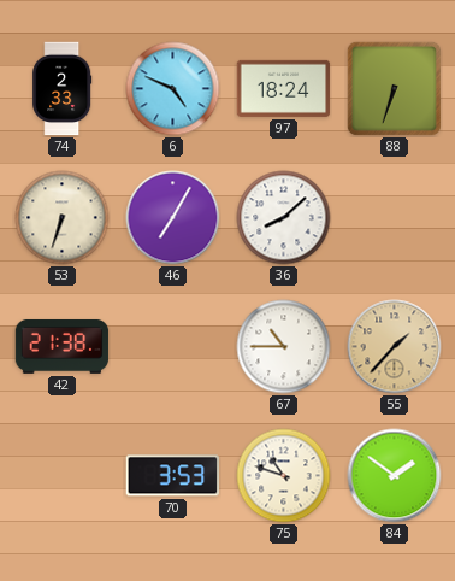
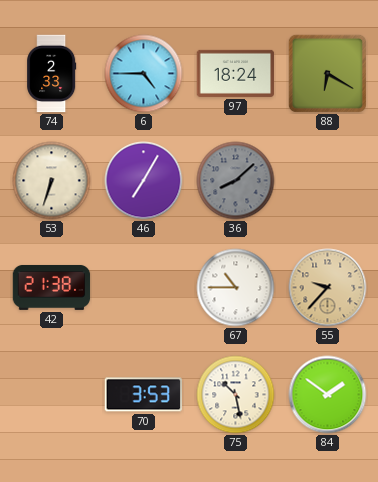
6: 4:49 -> 4:45
88: 6:33 -> 6:20
36 dial: white -> grey
55: 1:37 -> 9:37
75: 10:48 -> 10:28
